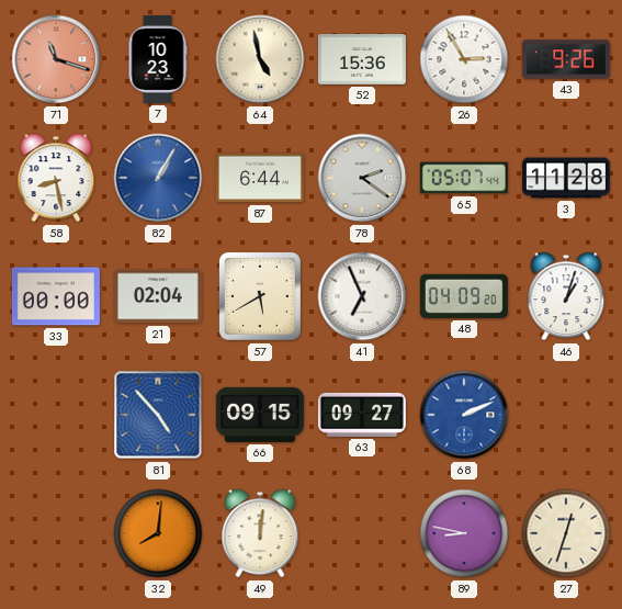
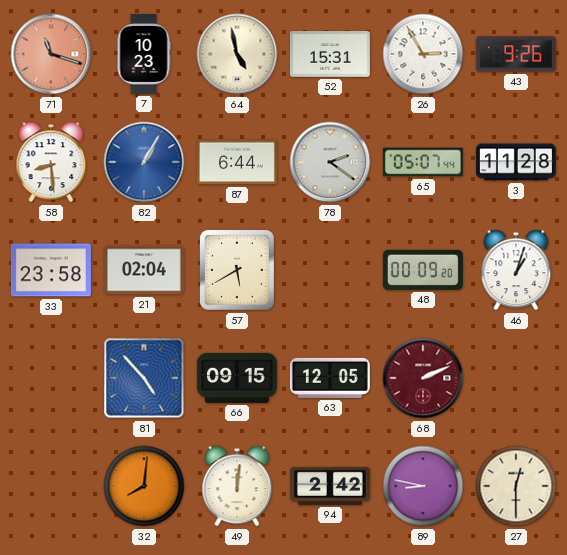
52: 15:36 -> 15:31
58: 8:28 -> 8:29
33: 00:00 -> 23:58
41: 6:56 -> none
48: 04:09 -> 00:09
63: 09:27 -> 12:05
68 dial: blue -> burgundy
94: none -> 2:42
27: 12:33 -> 12:30
